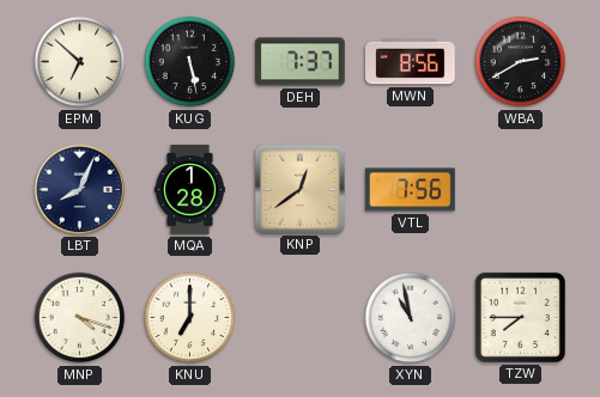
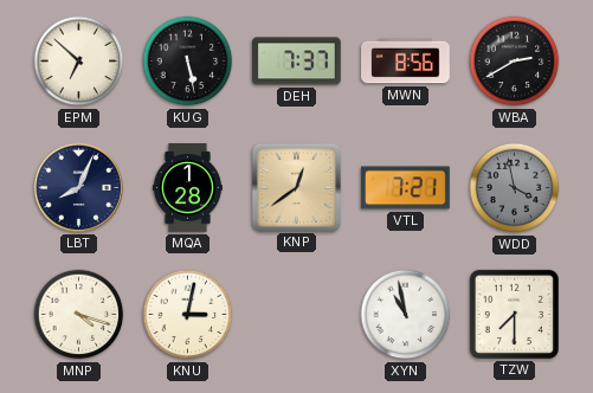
VTL: 7:56 -> 7:21
WDD: none -> 3:58
KNU: 7:00 -> 3:02
TZW: 7:45 -> 7:30
